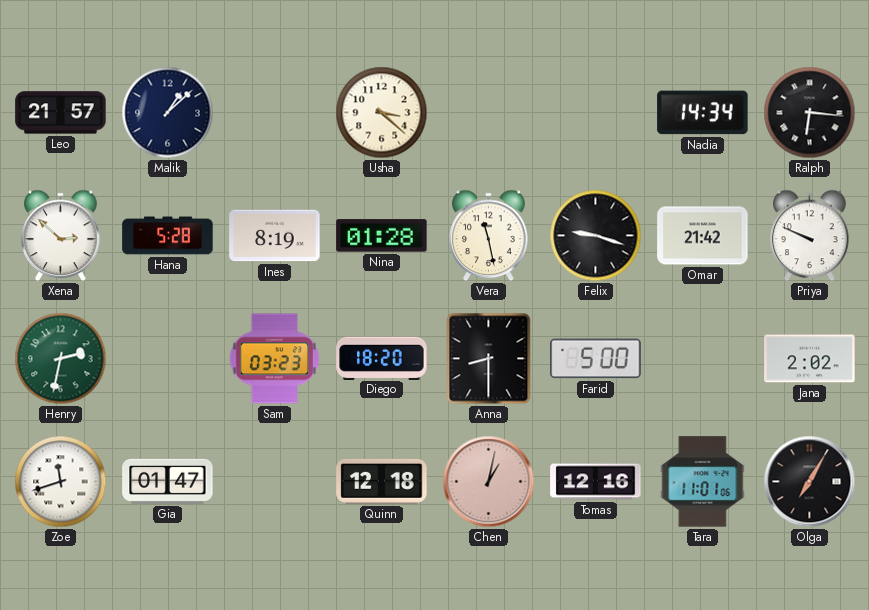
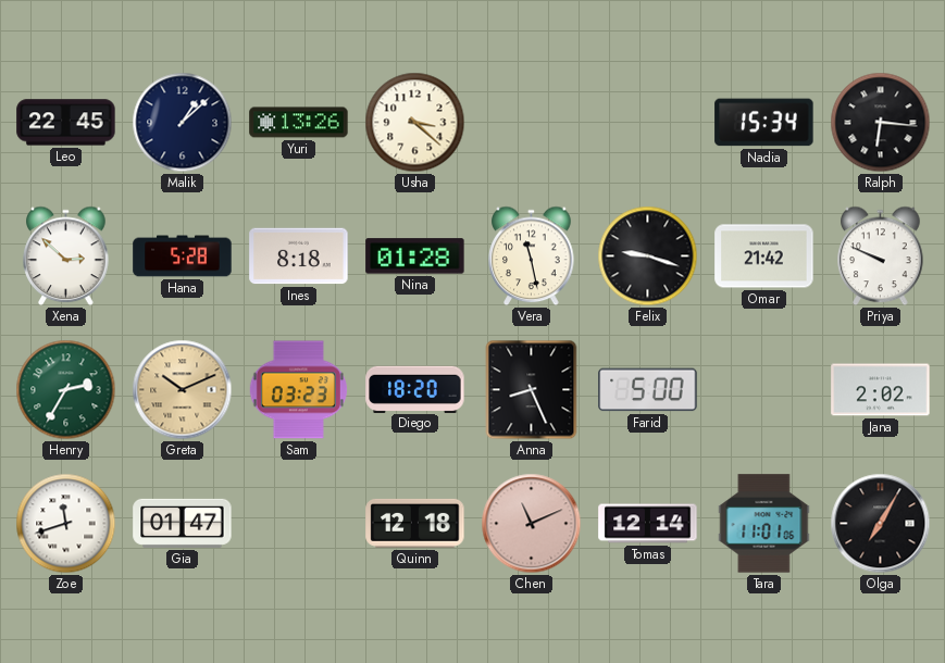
Leo: 21:57 -> 22:45
Yuri: none -> 13:26
Nadia: 14:34 -> 15:34
Ines: 8:19 -> 8:18
Henry: 2:32 -> 2:35
Greta: none -> 10:11
Anna: 8:30 -> 8:26
Chen: 1:02 -> 11:11
Tomas: 12:16 -> 12:14
